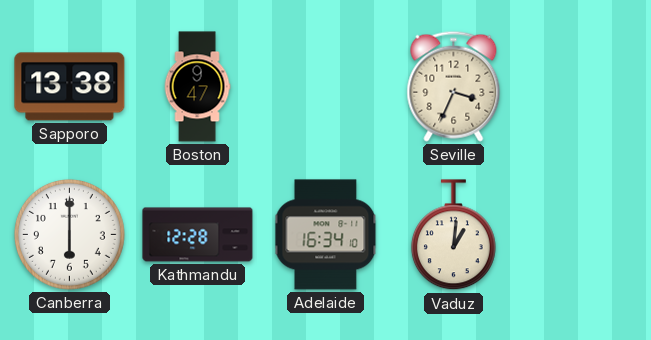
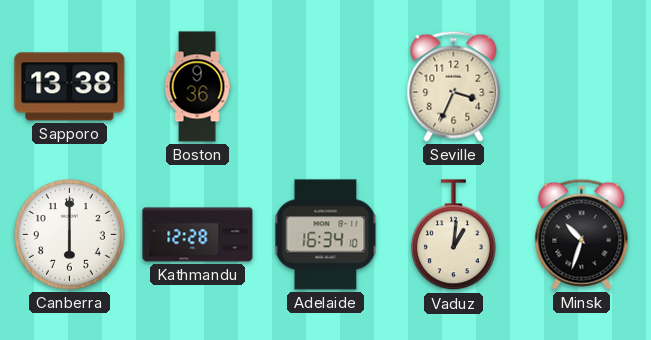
Boston: 9:47 -> 9:36
Minsk: none -> 10:33
